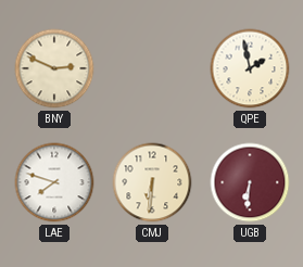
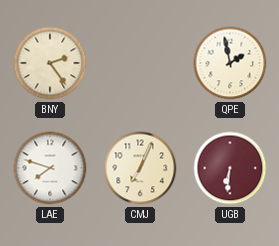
BNY: 2:49 -> 2:24
CMJ: 6:31 -> 7:04
